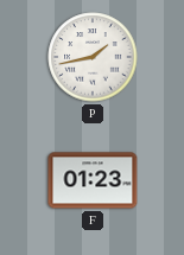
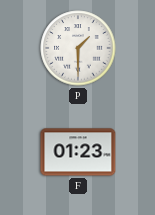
P: 1:43 -> 1:30
